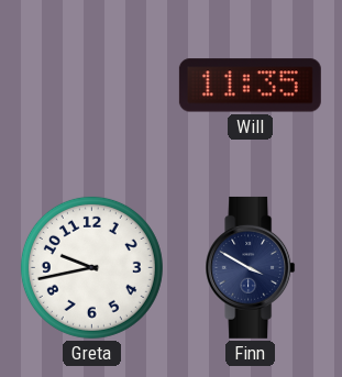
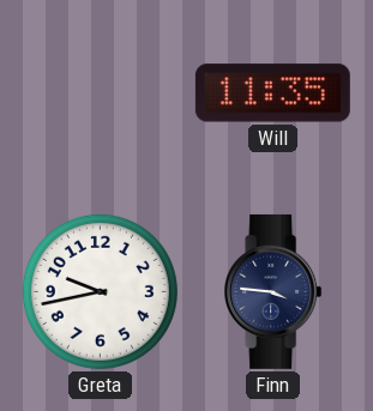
Finn: 3:50 -> 3:46
